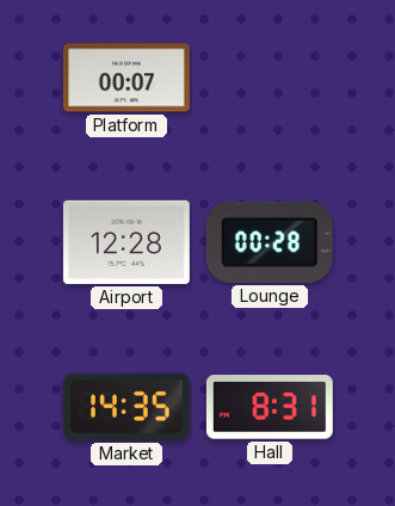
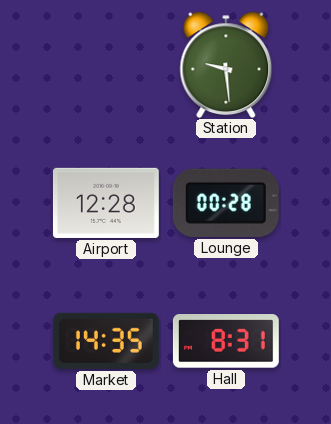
Platform: 00:07 -> none
Station: none -> 9:29
